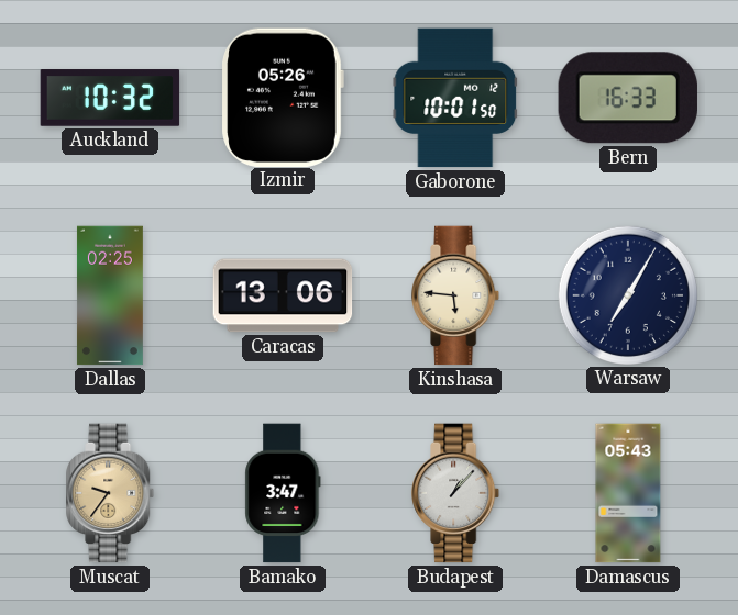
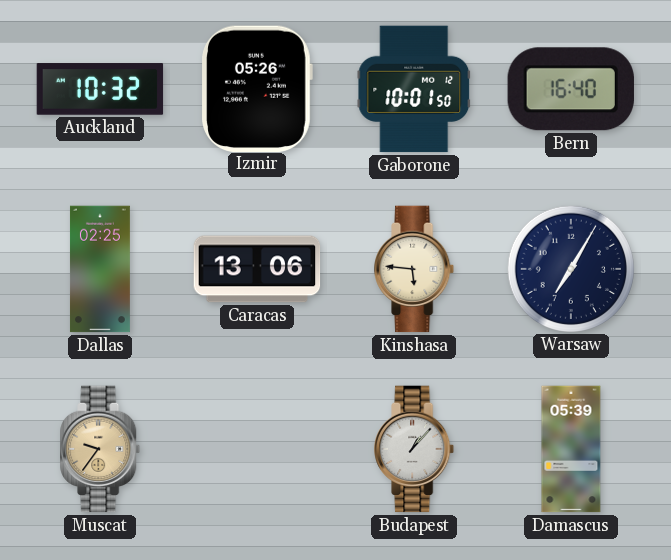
Bern: 16:33 -> 16:40
Bamako: 3:47 -> none
Damascus: 05:43 -> 05:39
